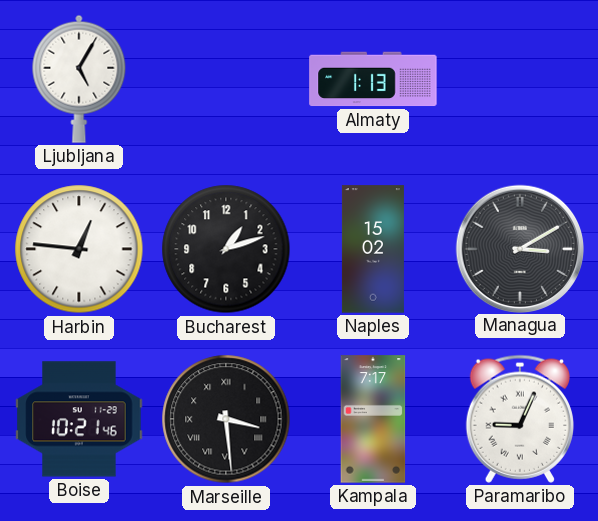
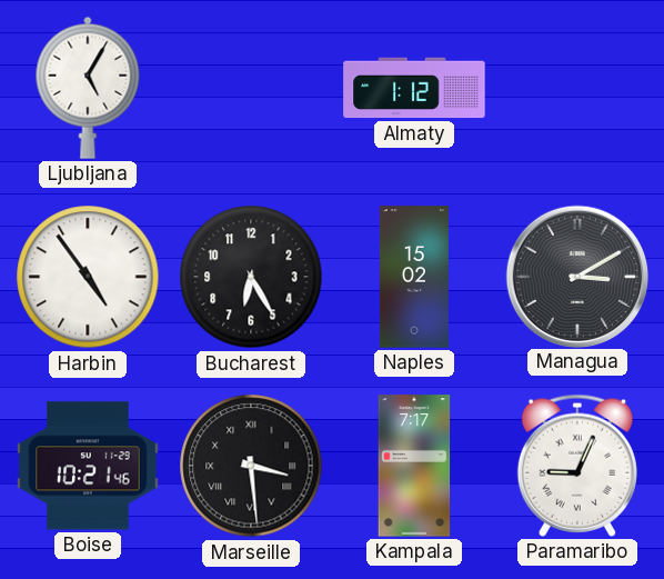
Almaty: 1:13 -> 1:12
Harbin: 12:46 -> 4:54
Bucharest: 1:12 -> 6:25
